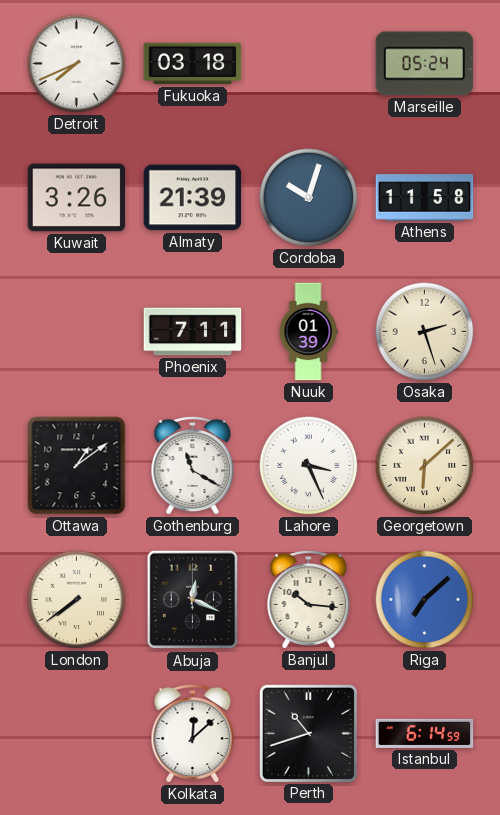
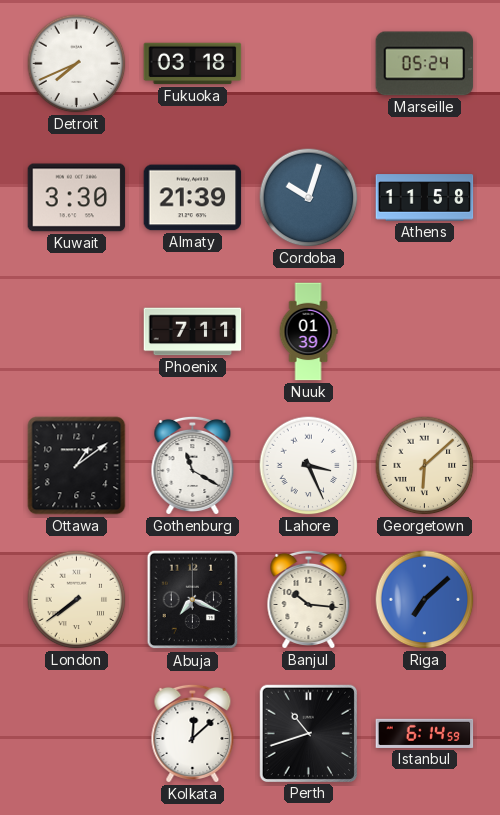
Kuwait: 3:26 -> 3:30
Osaka: 2:27 -> none
Abuja: 12:19 -> 7:19
